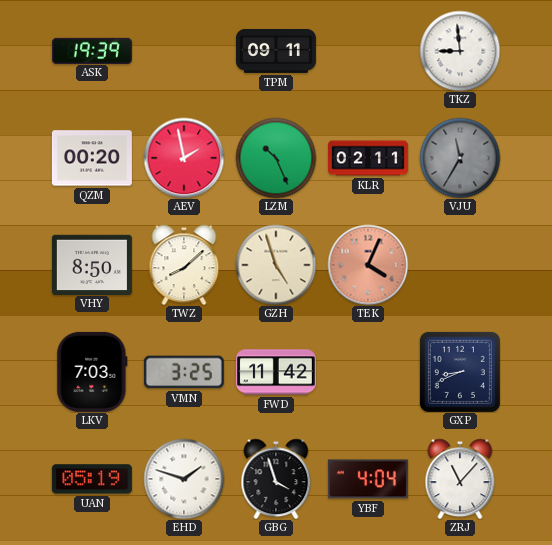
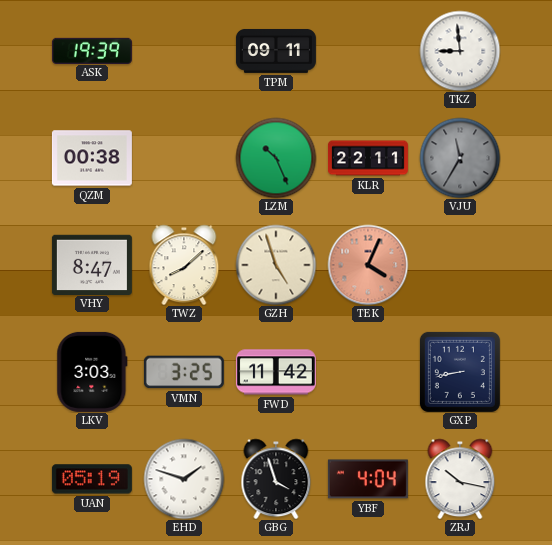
QZM: 00:20 -> 00:38
AEV: 1:58 -> none
KLR: 02:11 -> 22:11
VHY: 8:50 -> 8:47
LKV: 7:03 -> 3:03
GXP: 8:41 -> 8:43
ZRJ: 11:07 -> 10:17
